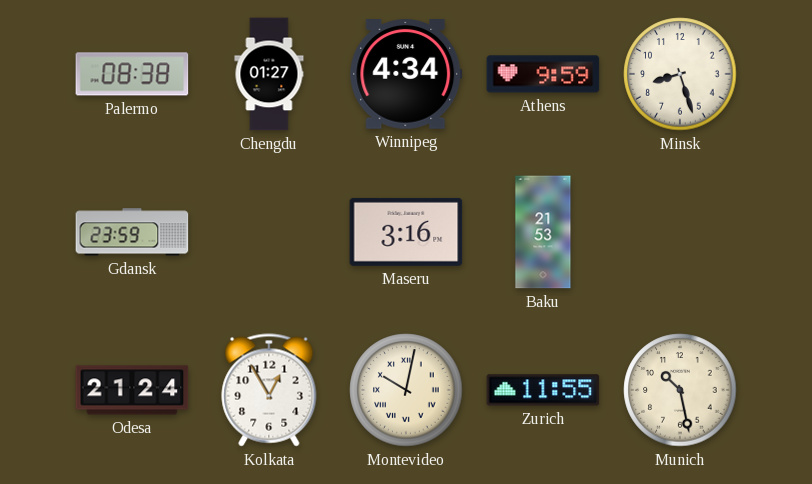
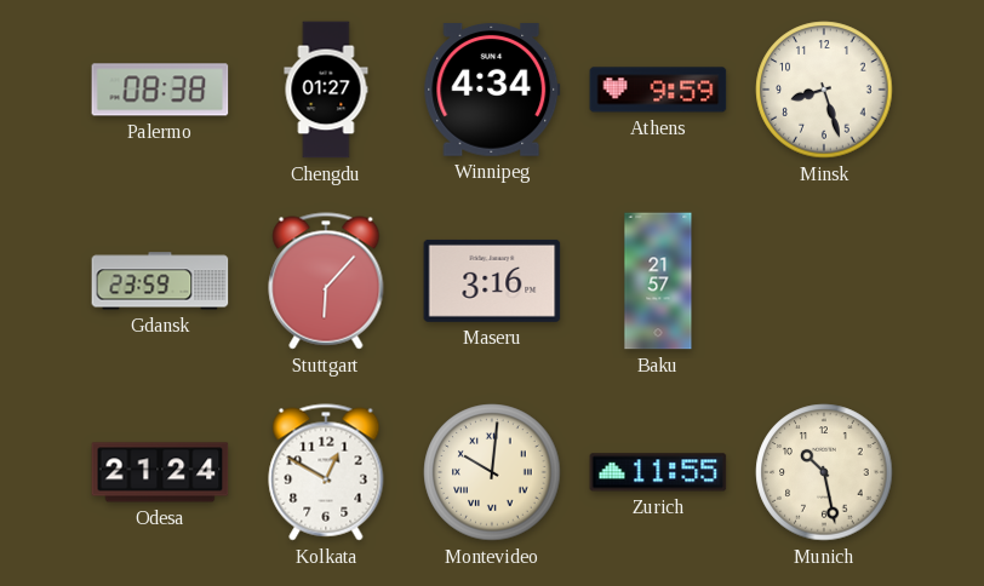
Stuttgart: none -> 6:07
Baku: 21:53 -> 21:57
Kolkata: 12:55 -> 12:50
Montevideo: 10:02 -> 10:01
